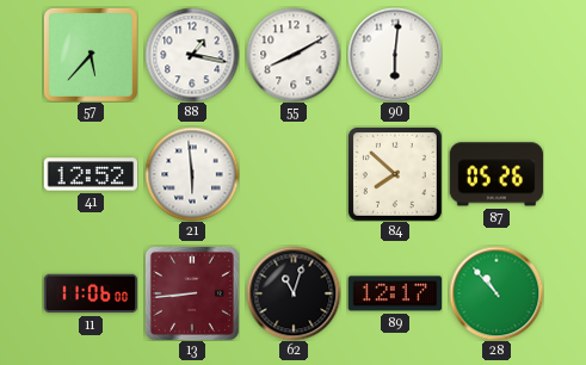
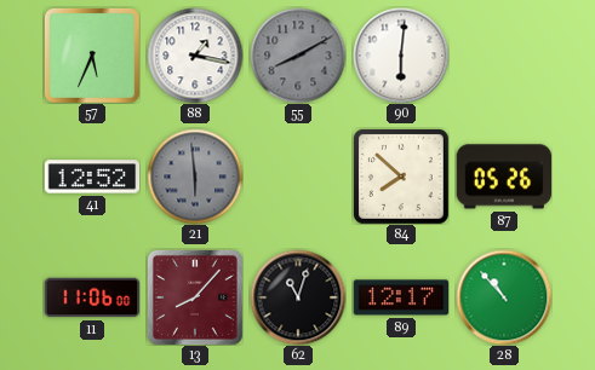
57: 5:37 -> 5:34
55 dial: white -> grey
21 dial: white -> grey
13: 8:44 -> 8:07
